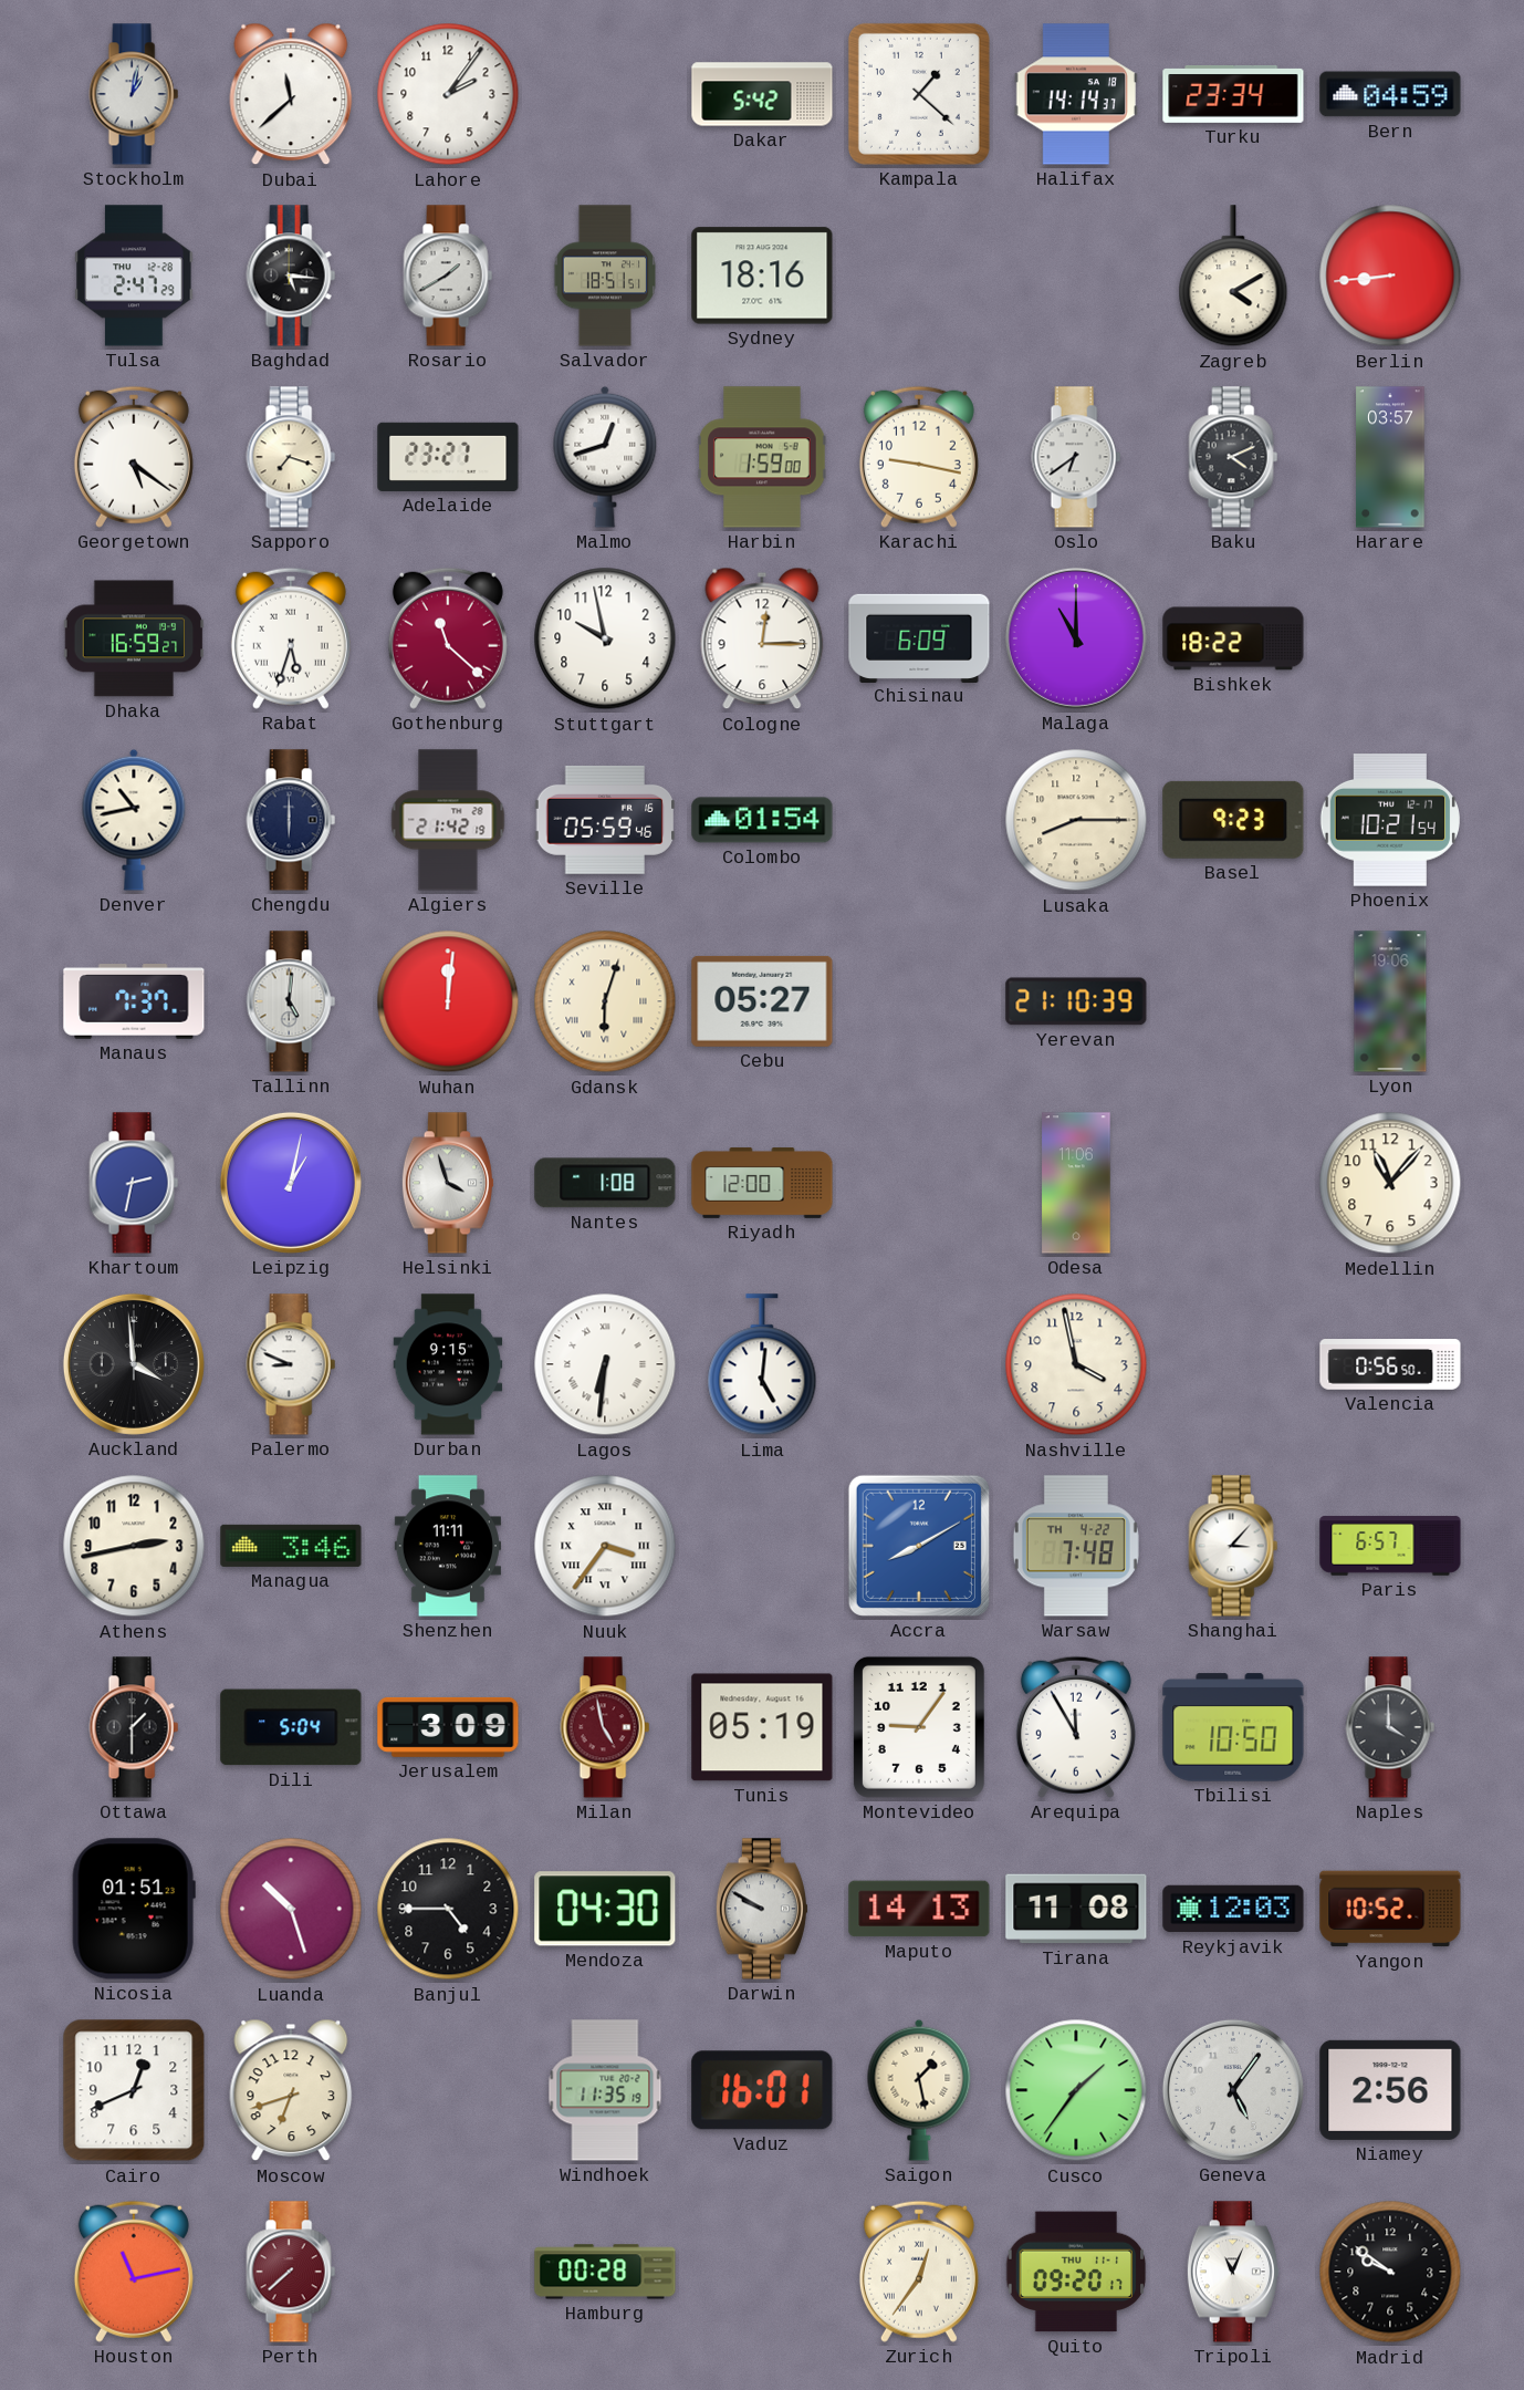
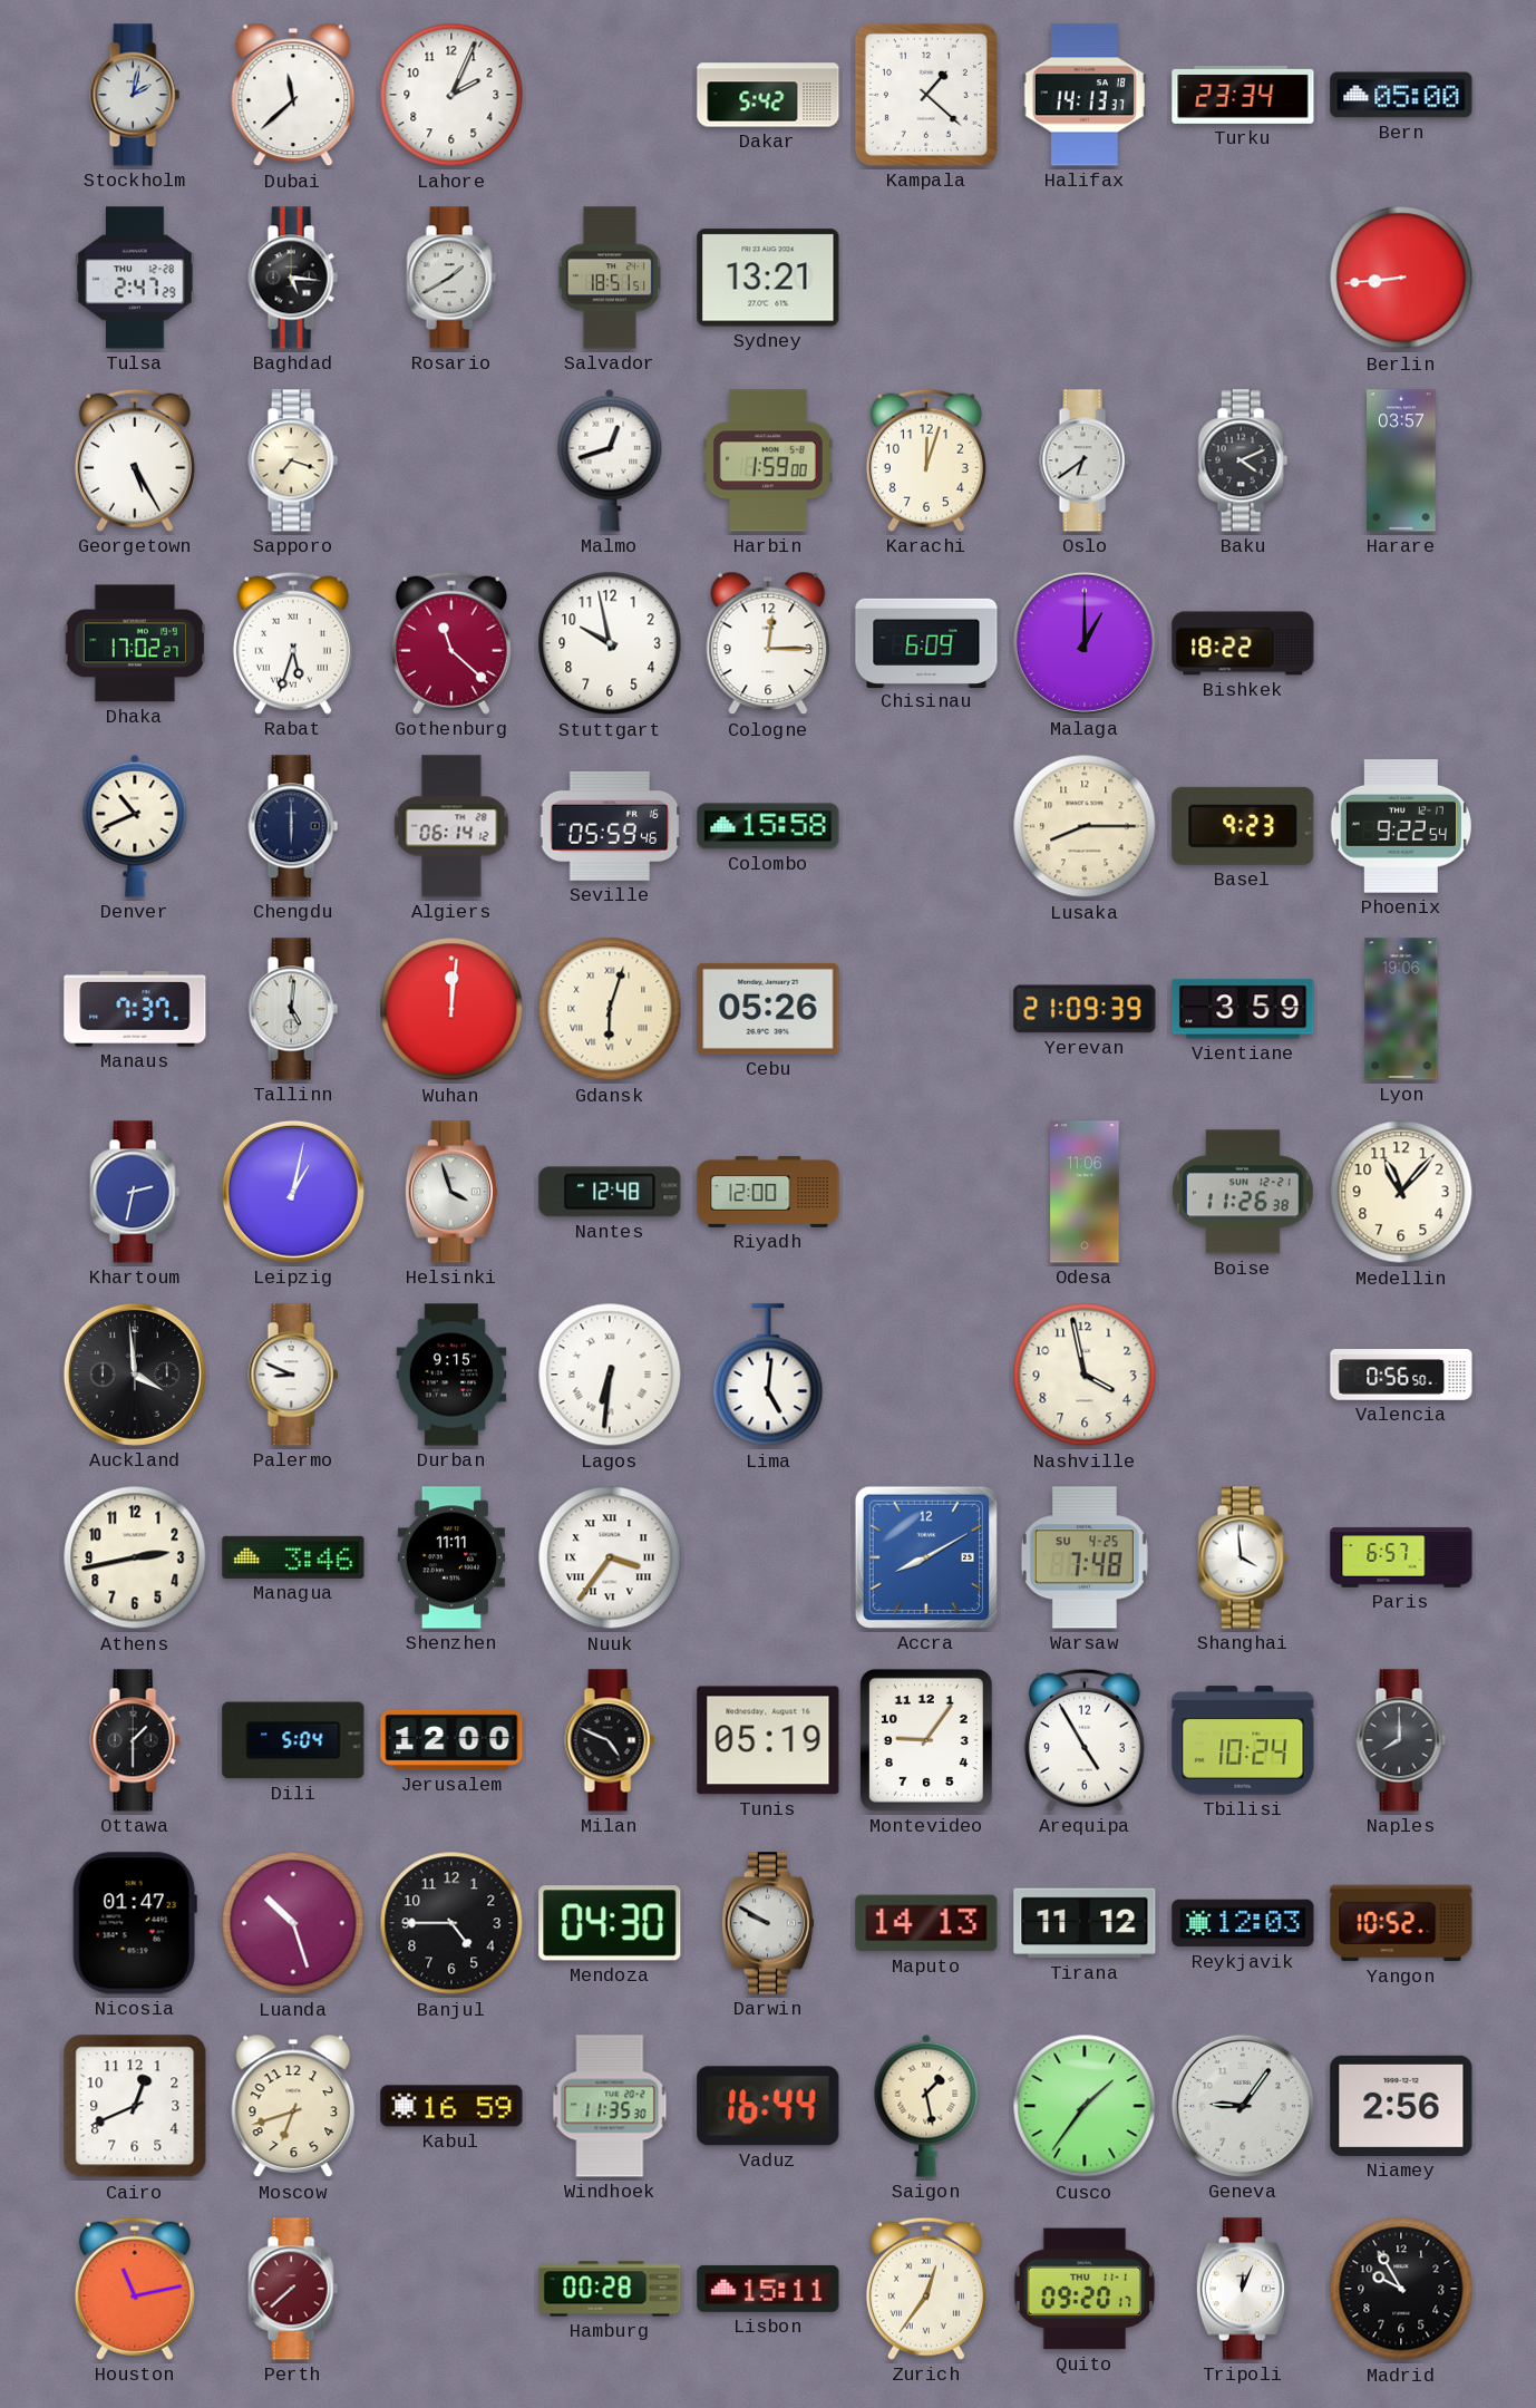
Stockholm: 1:02 -> 2:02
Lahore: 2:06 -> 2:04
Halifax: 14:14 -> 14:13
Bern: 04:59 -> 05:00
Sydney: 18:16 -> 13:21
Zagreb: 4:10 -> none
Georgetown: 5:21 -> 5:25
Adelaide: 23:27 -> none
Karachi: 9:17 -> 12:03
Dhaka: 16:59 -> 17:02
Malaga: 11:00 -> 1:00
Denver: 10:43 -> 10:41
Algiers: 21:42 -> 06:14
Colombo: 01:54 -> 15:58
Phoenix: 10:21 -> 9:22
Cebu: 05:27 -> 05:26
Yerevan: 21:10 -> 21:09
Vientiane: none -> 3:59
Nantes: 1:08 -> 12:48
Boise: none -> 11:26
Warsaw date: TH 4-22 -> SU 4-25
Shanghai: 3:07 -> 3:59
Jerusalem: 3:09 -> 12:00
Milan: 4:58 -> 4:49
Milan dial: burgundy -> black
Arequipa: 11:55 -> 4:55
Tbilisi: 10:50 -> 10:24
Naples: 4:00 -> 8:00
Nicosia: 01:51 -> 01:47
Tirana: 11:08 -> 11:12
Kabul: none -> 16:59
Windhoek: 11:35:19 -> 11:35:30
Vaduz: 16:01 -> 16:44
Geneva: 5:06 -> 9:06
Lisbon: none -> 15:11
Tripoli: 11:04 -> 12:04
Madrid: 9:51 -> 9:55
